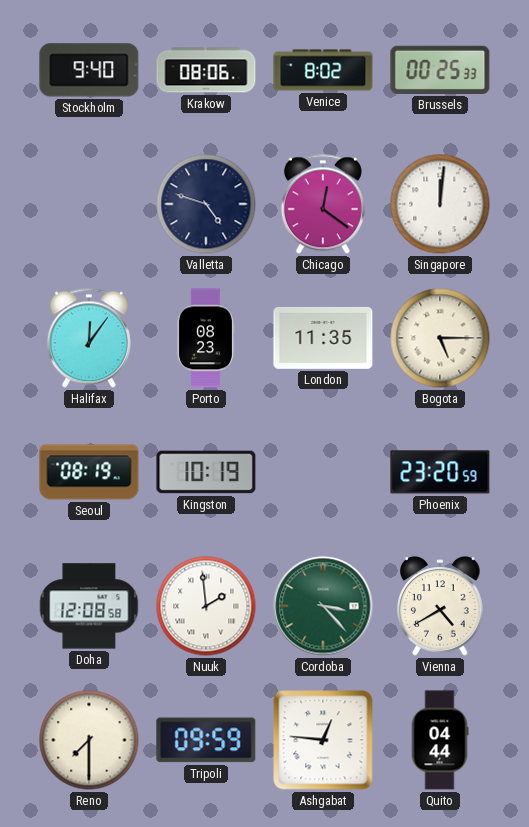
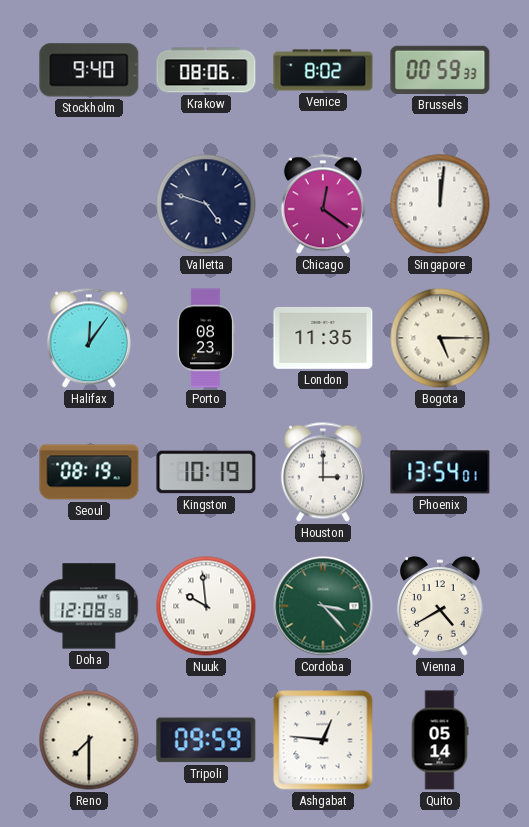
Brussels: 00:25 -> 00:59
Houston: none -> 3:00
Phoenix: 23:20 -> 13:54
Nuuk: 1:59 -> 9:59
Quito: 04:44 -> 05:14
